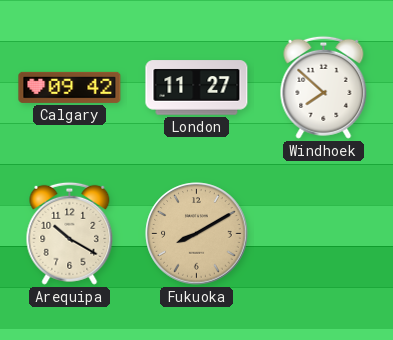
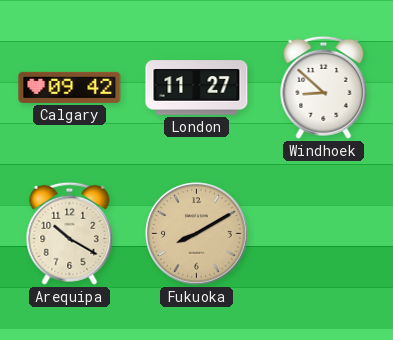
Windhoek: 7:52 -> 8:52
